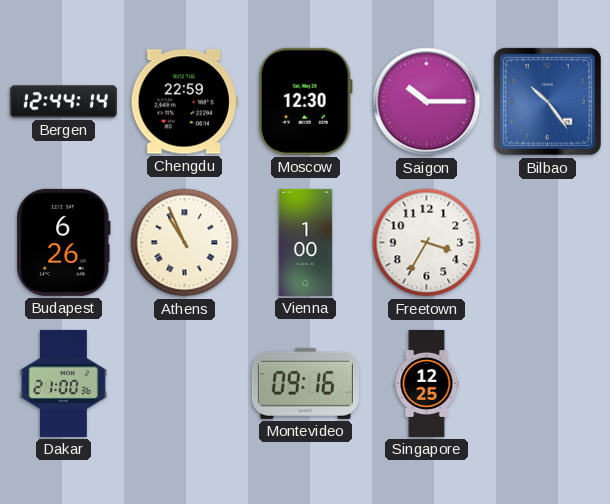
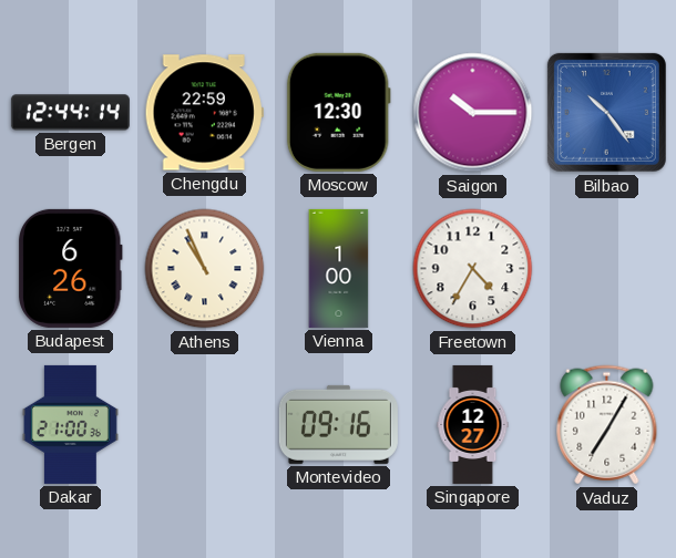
Freetown: 3:35 -> 4:35
Singapore: 12:25 -> 12:27
Vaduz: none -> 7:05
